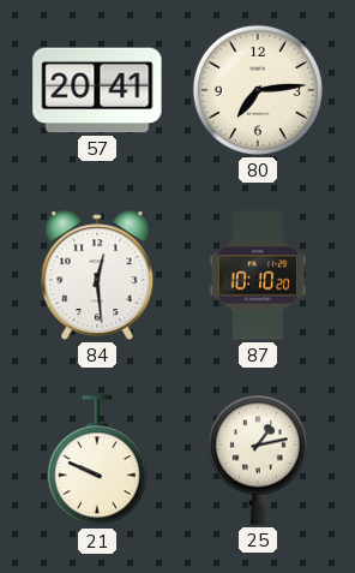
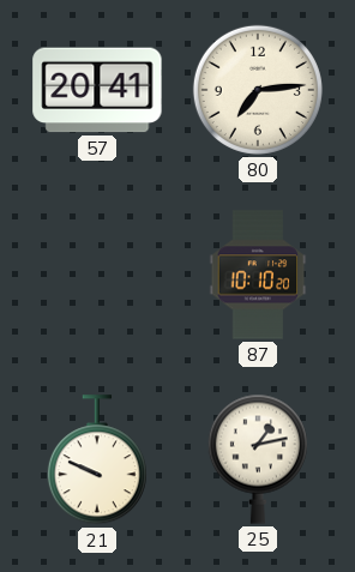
84: 12:29 -> none
